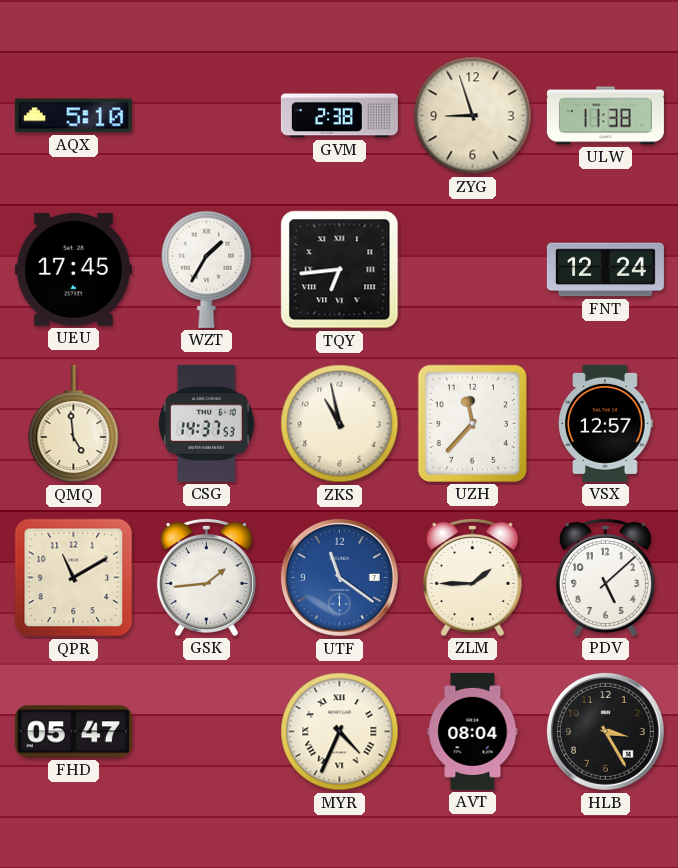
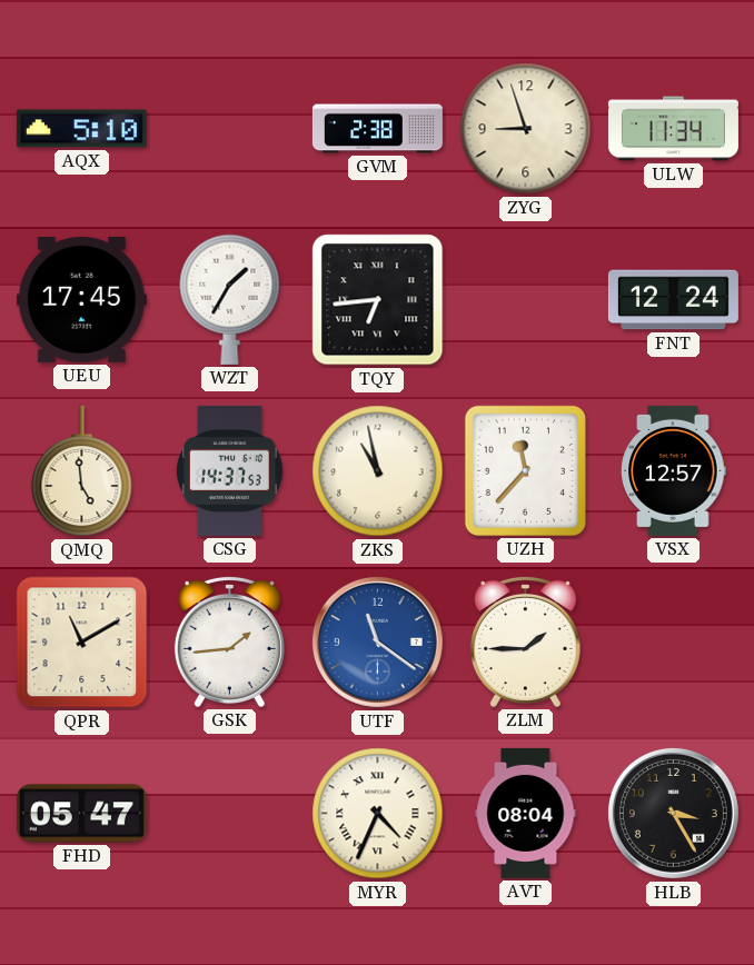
ULW: 11:38 -> 11:34
PDV: 5:08 -> none
